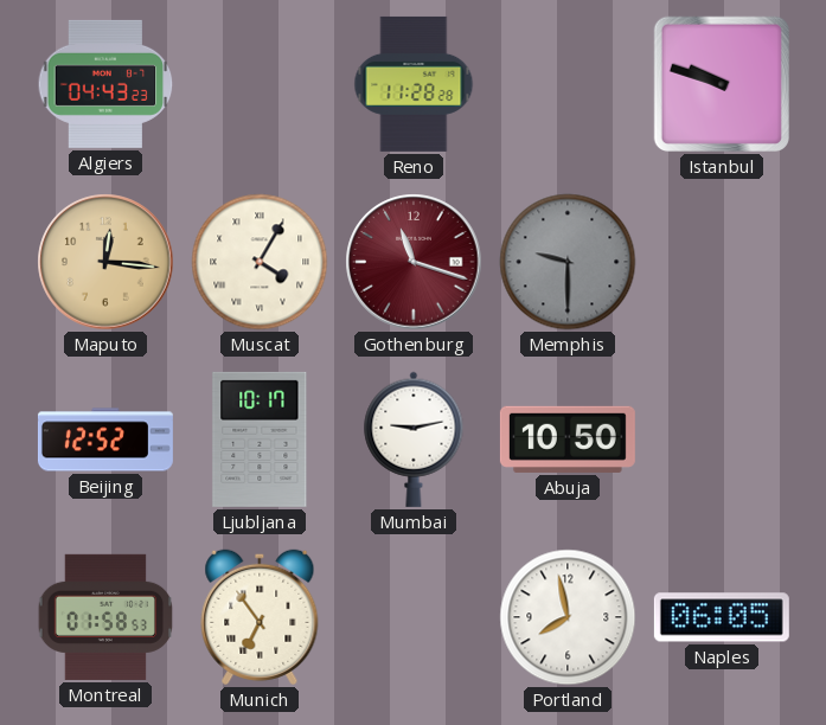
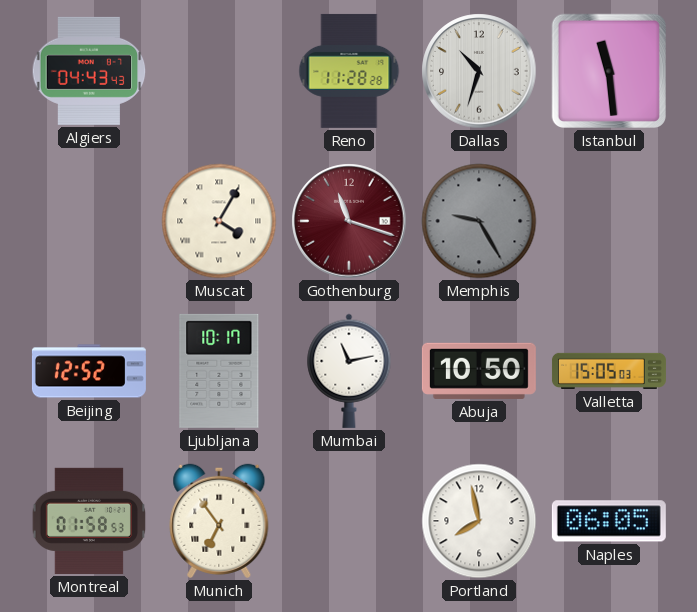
Algiers: 04:43:23 -> 04:43:43
Dallas: none -> 10:33
Istanbul: 9:48 -> 11:29
Maputo: 12:16 -> none
Memphis: 9:30 -> 9:25
Mumbai: 9:13 -> 11:13
Valletta: none -> 15:05
